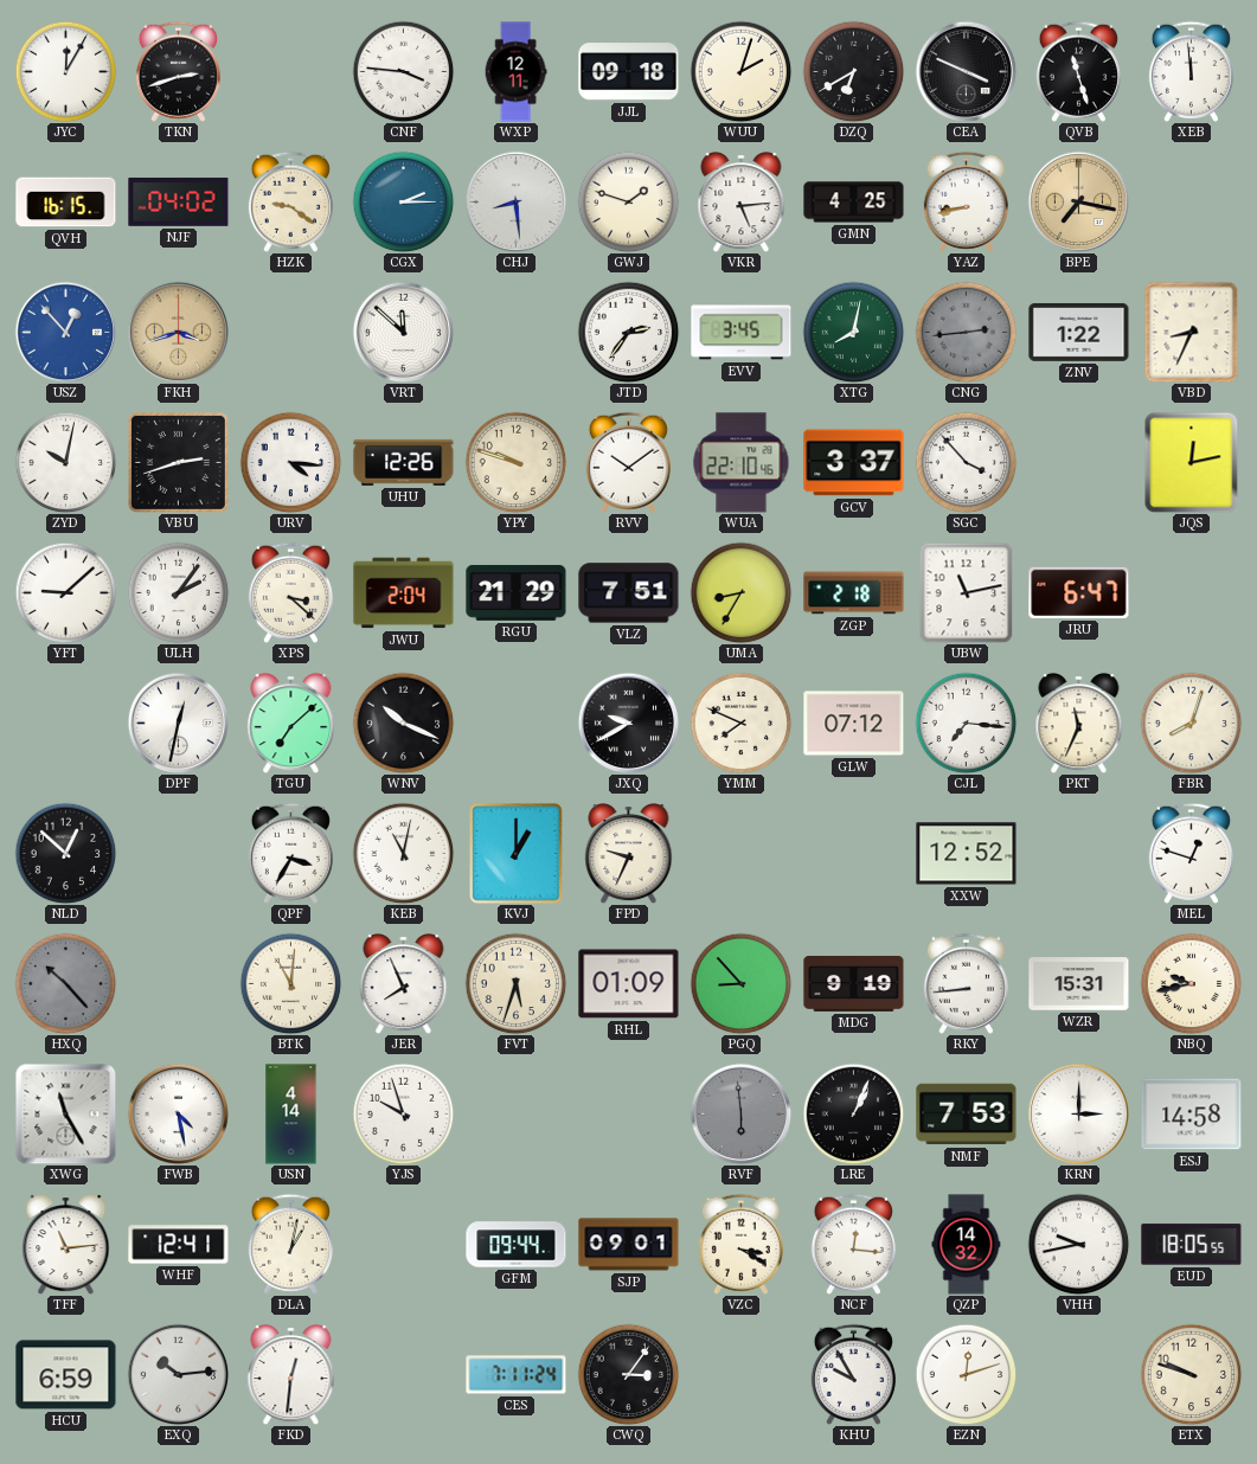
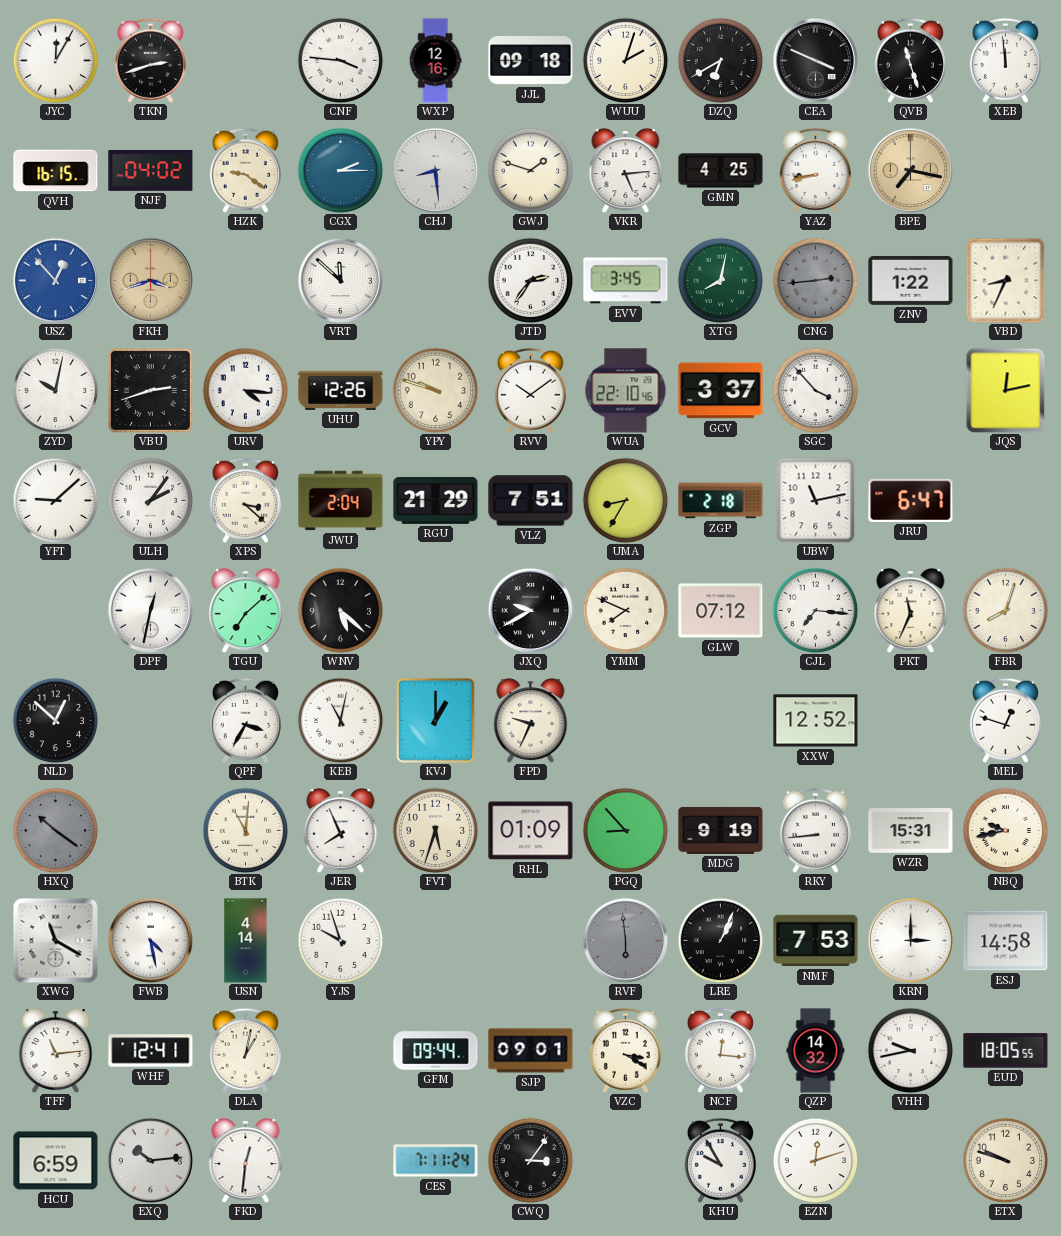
WXP: 12:11 -> 12:16
WNV: 10:19 -> 5:22
HXQ: 10:23 -> 10:21
XWG: 11:25 -> 11:20
